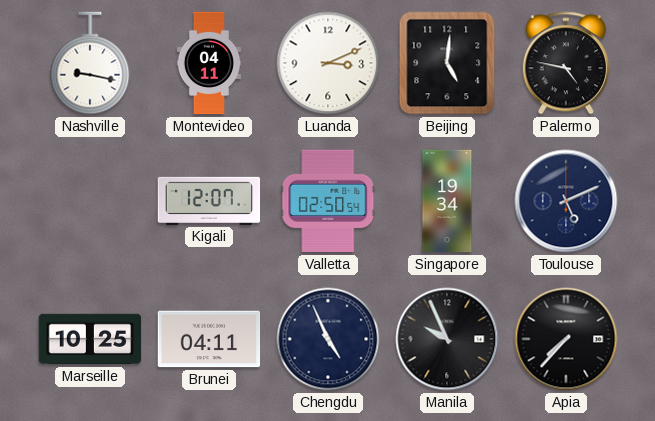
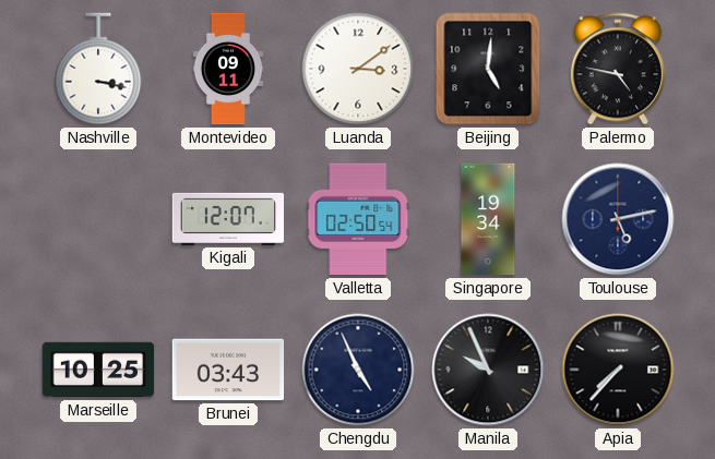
Nashville: 9:17 -> 3:17
Montevideo: 04:11 -> 09:11
Luanda: 3:11 -> 3:09
Toulouse: 5:11 -> 5:13
Brunei: 04:11 -> 03:43
